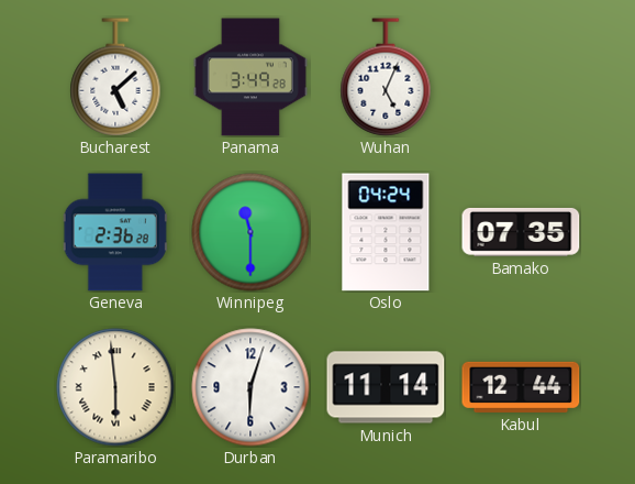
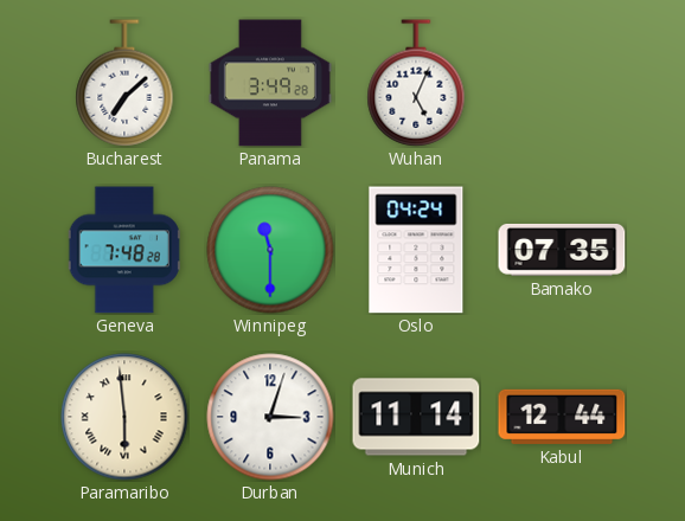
Bucharest: 5:08 -> 7:08
Geneva: 2:36 -> 7:48
Durban: 6:03 -> 3:03
